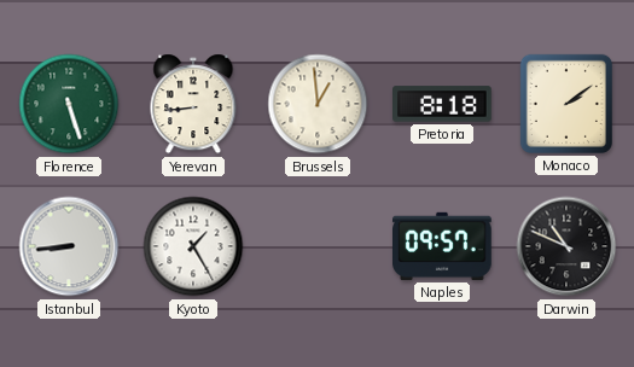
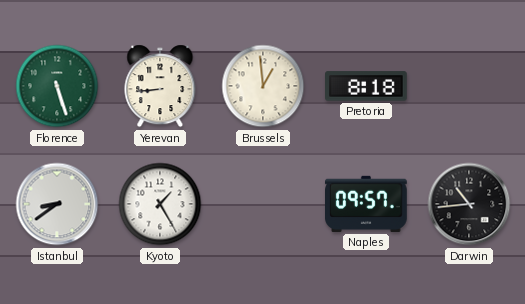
Monaco: 2:09 -> none
Istanbul: 8:44 -> 8:39
Darwin: 10:49 -> 10:44
